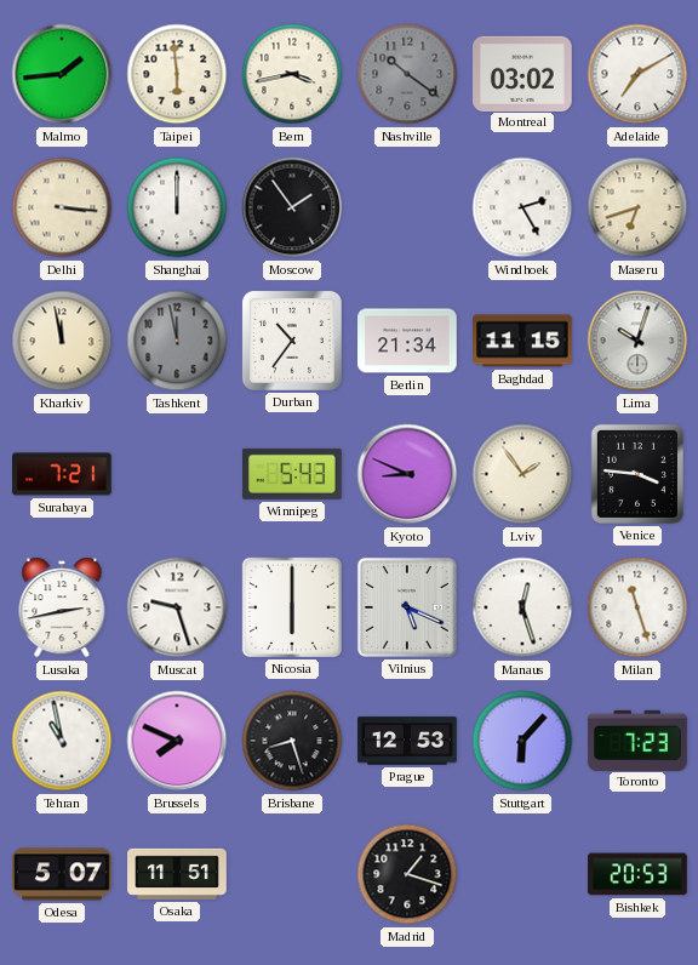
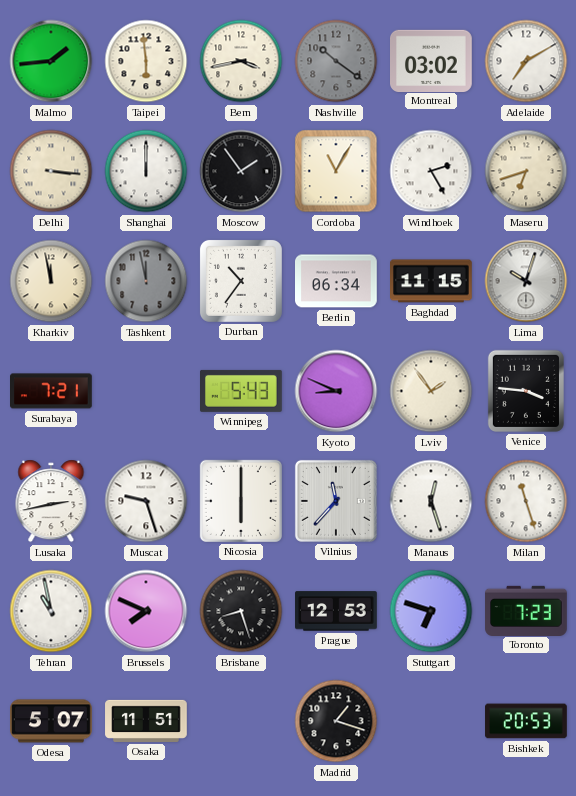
Cordoba: none -> 11:05
Berlin: 21:34 -> 06:34
Vilnius: 5:19 -> 11:37
Stuttgart: 6:07 -> 6:48
